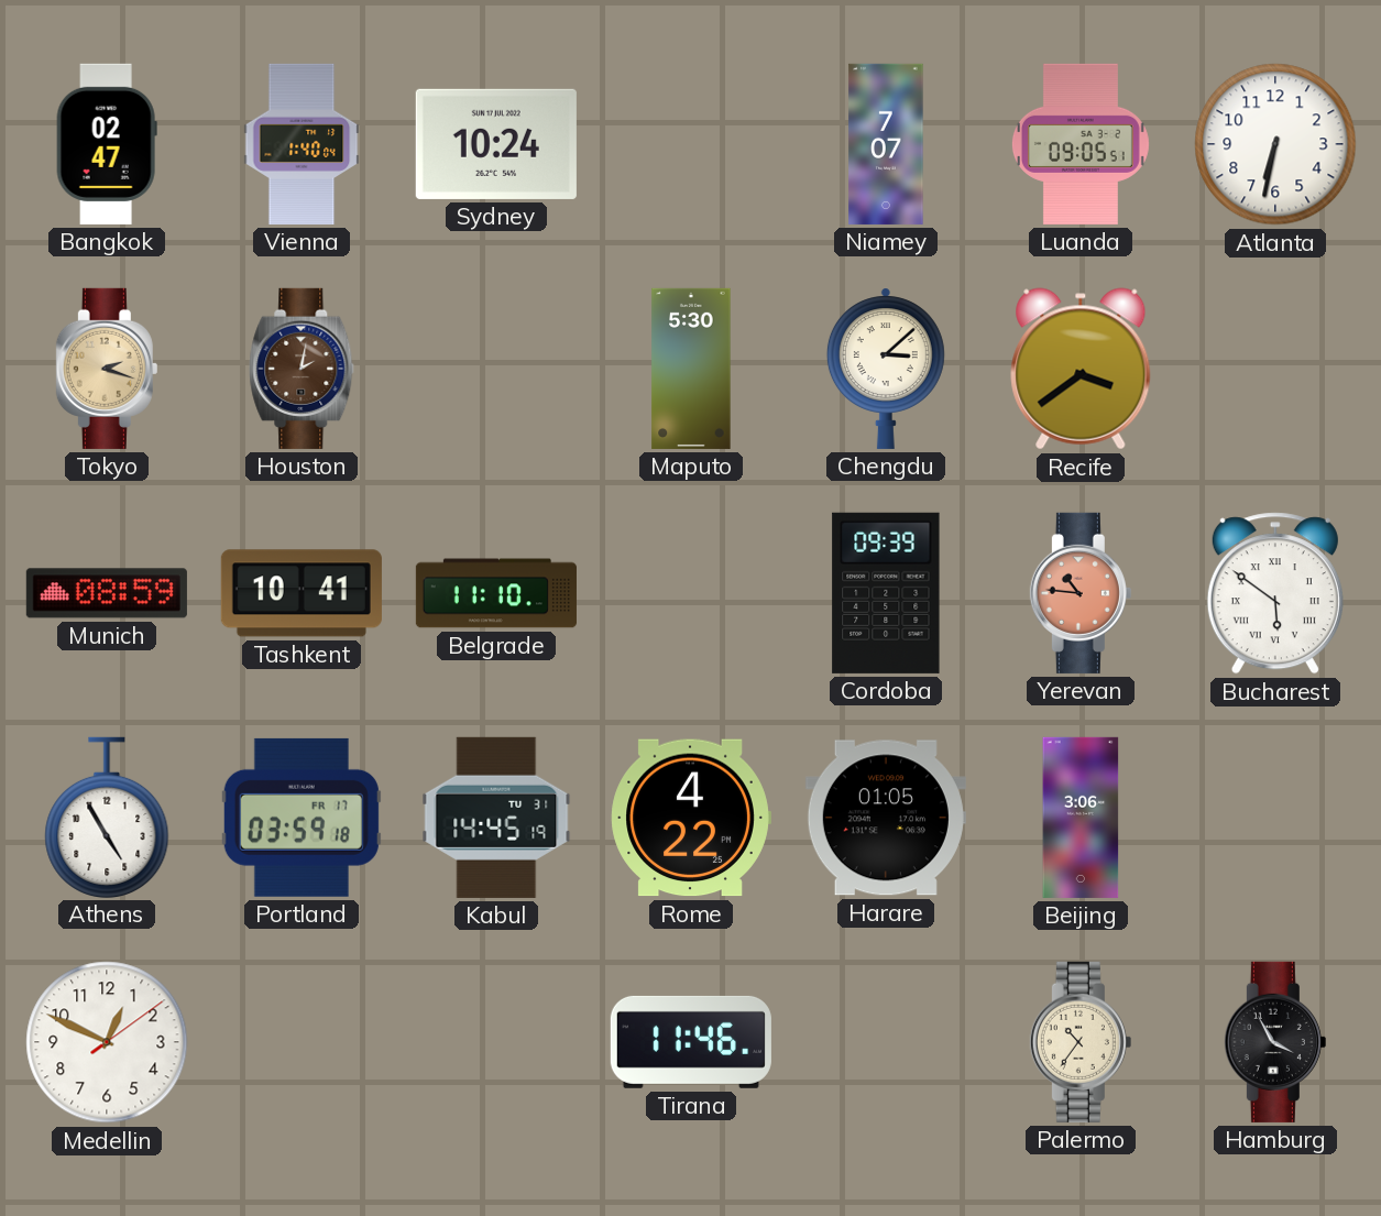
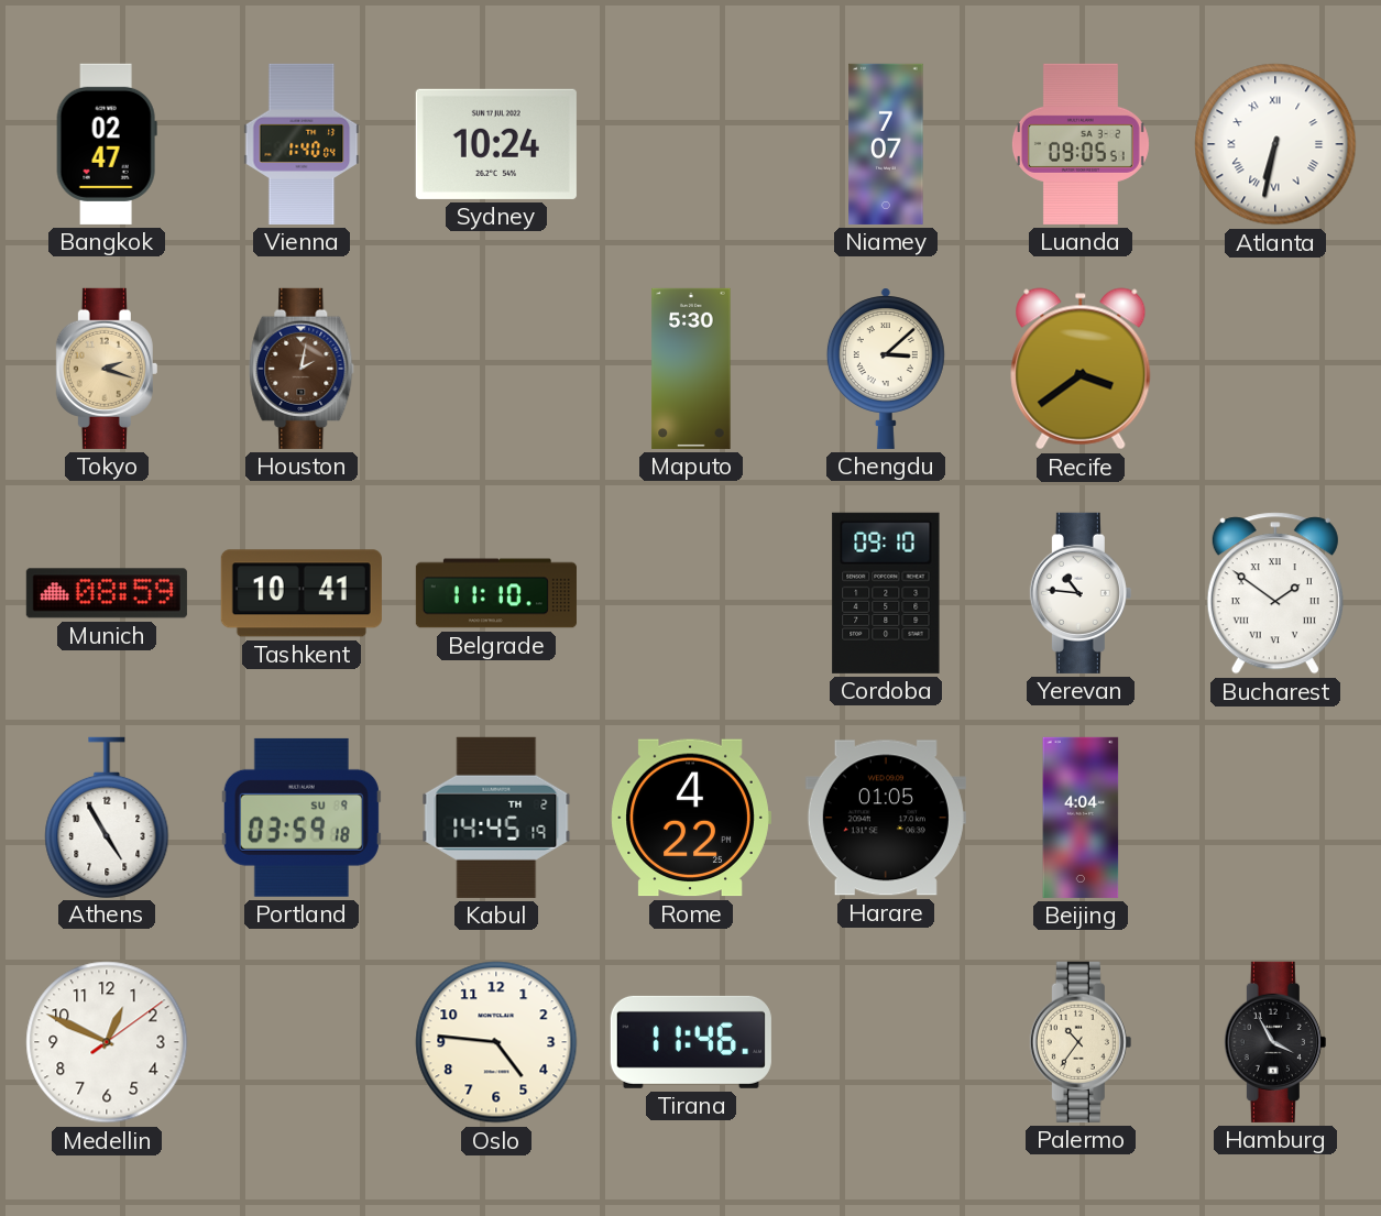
Atlanta numerals: Arabic -> Roman
Cordoba: 09:39 -> 09:10
Yerevan dial: salmon -> white
Bucharest: 5:51 -> 1:51
Portland date: FR 17 -> SU 9
Kabul date: TU 31 -> TH 2
Beijing: 3:06 -> 4:04
Oslo: none -> 4:46
